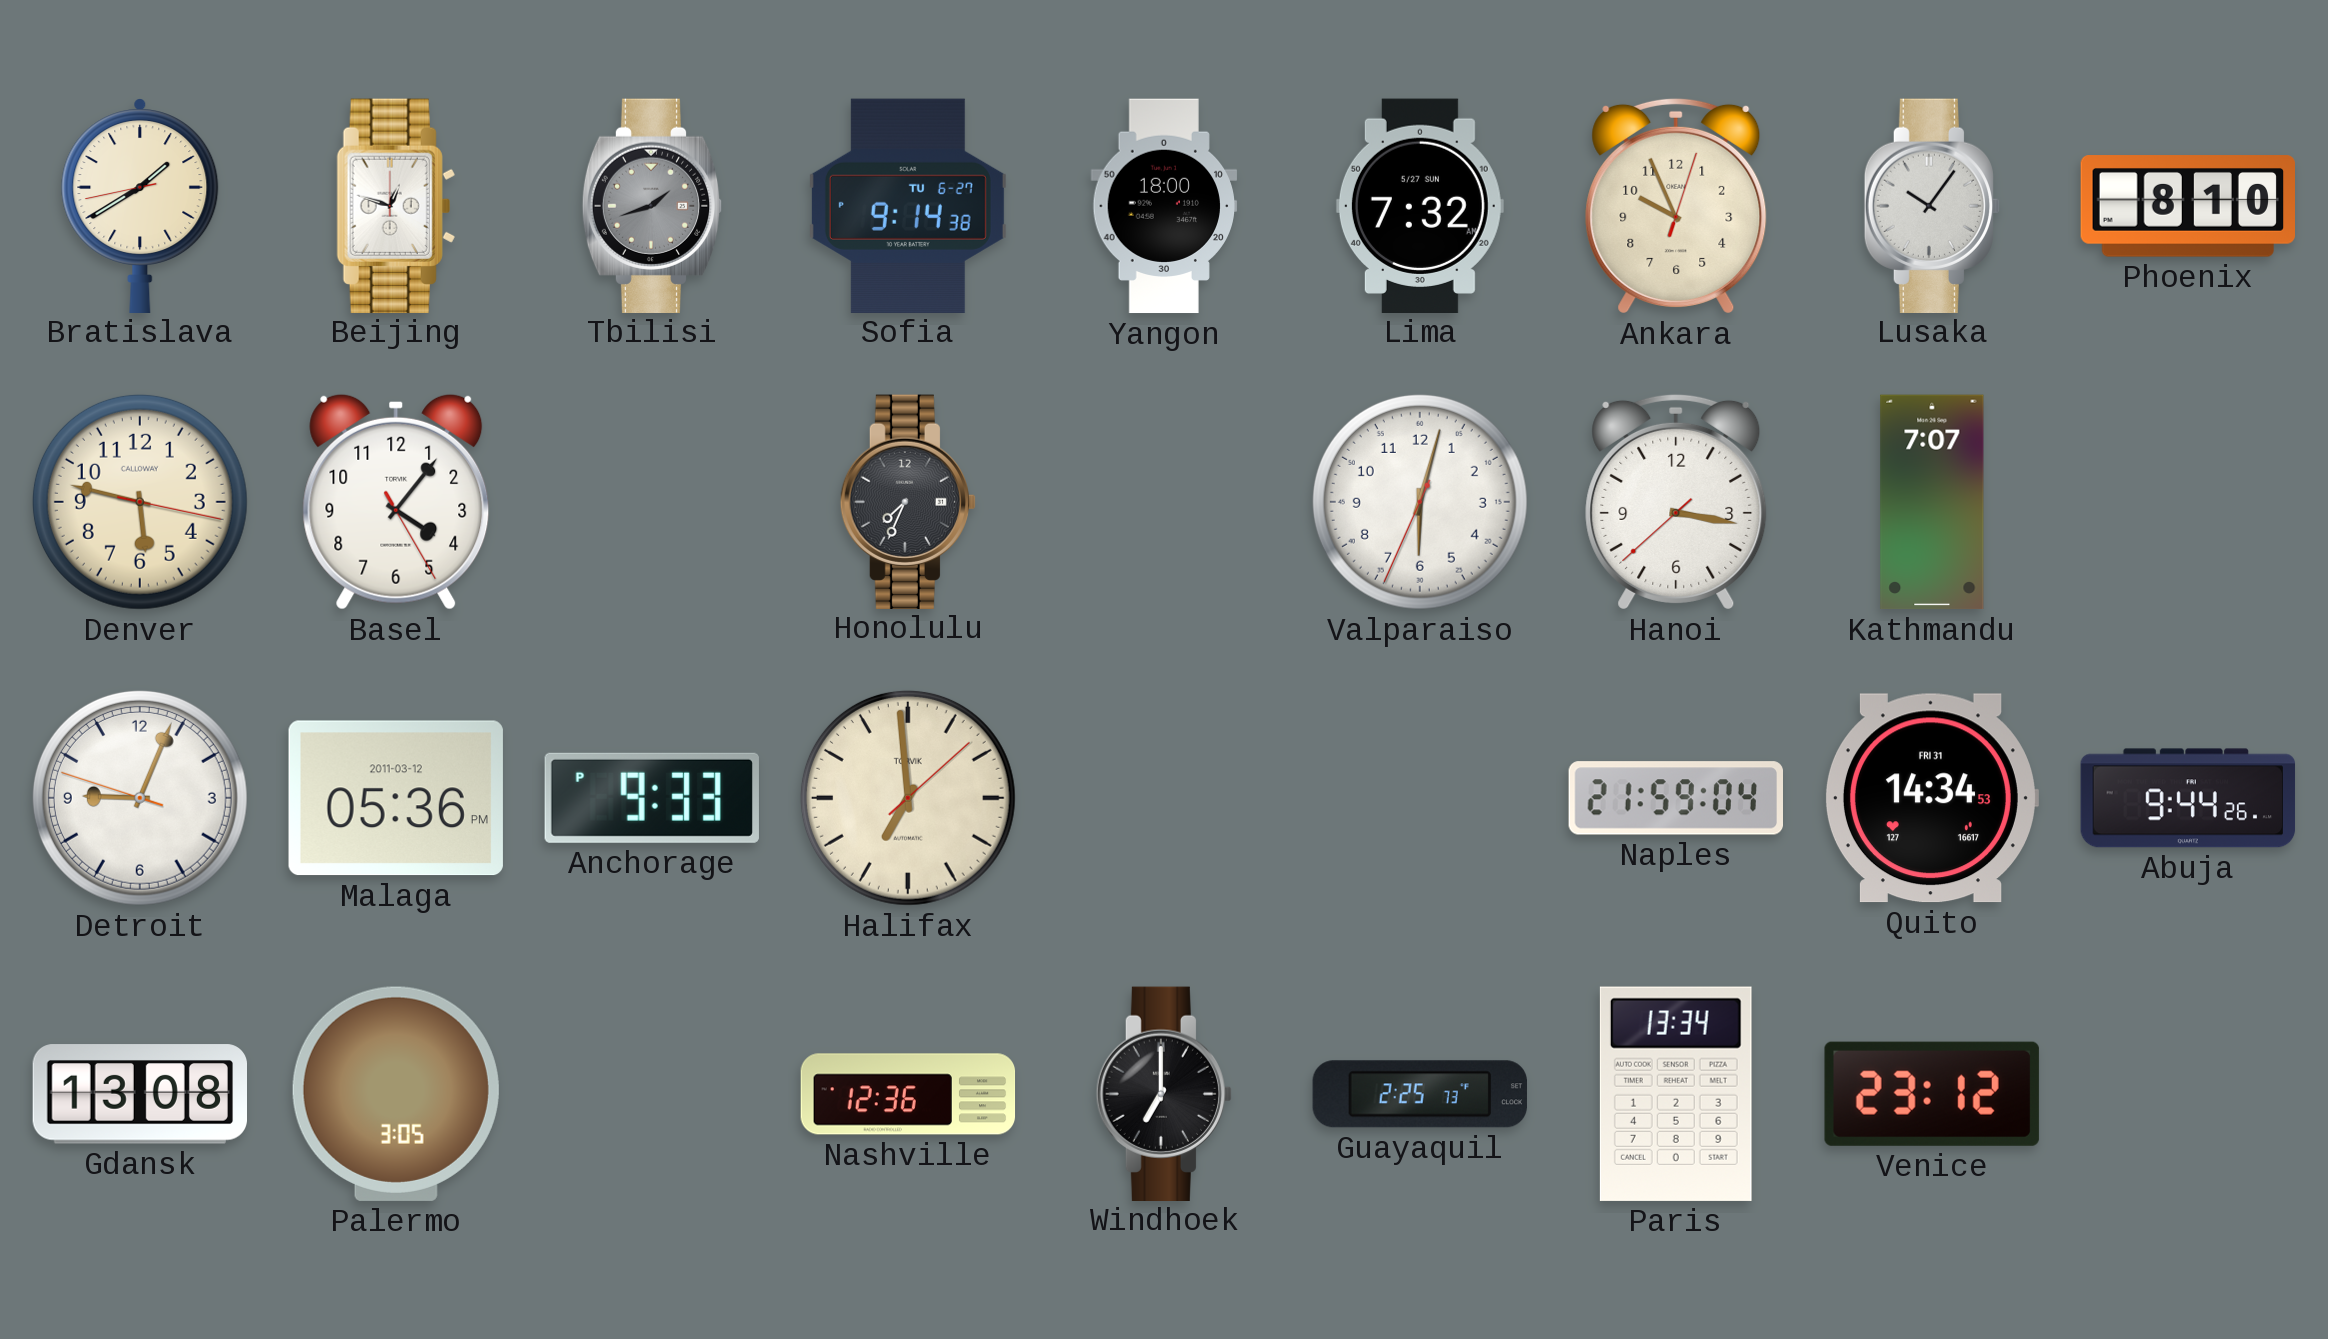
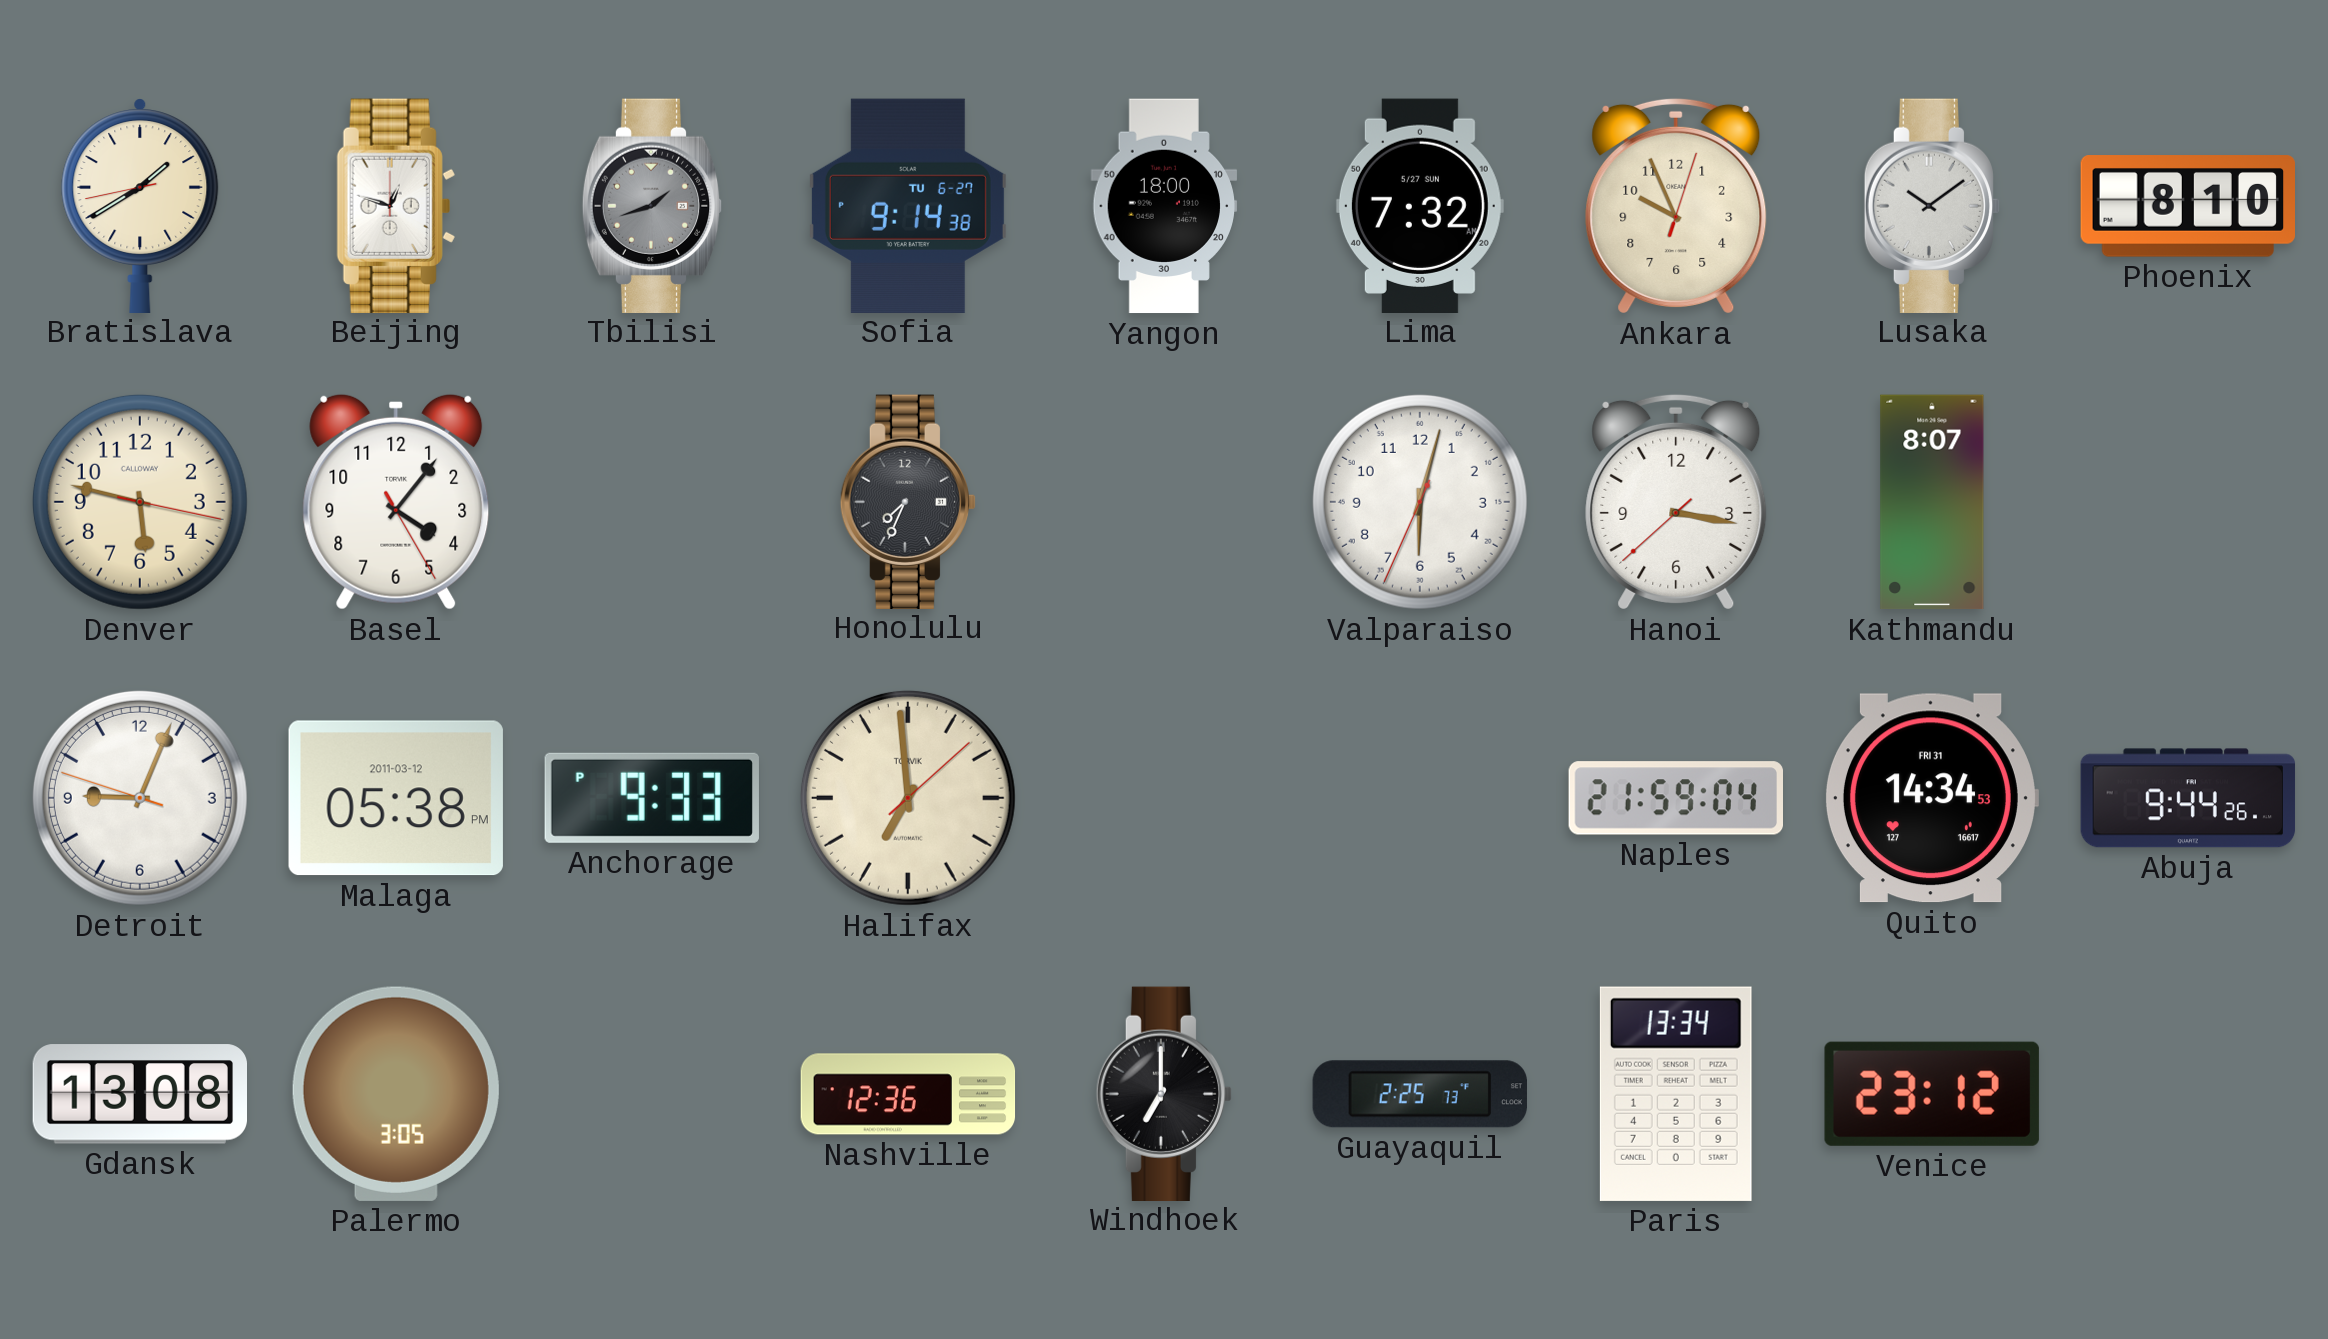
Lusaka: 10:06 -> 10:09
Kathmandu: 7:07 -> 8:07
Malaga: 05:36 -> 05:38
